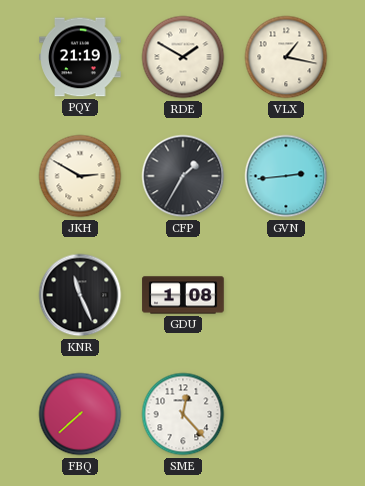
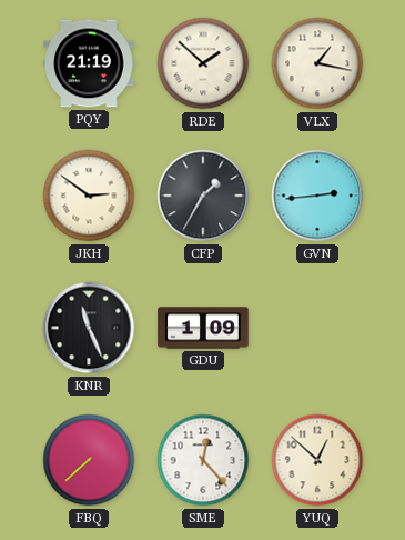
RDE: 1:50 -> 1:52
JKH: 2:50 -> 2:51
GDU: 1:08 -> 1:09
YUQ: none -> 12:52
